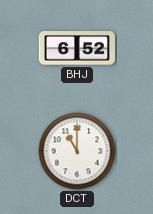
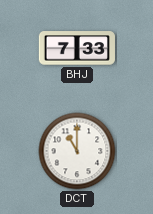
BHJ: 6:52 -> 7:33
